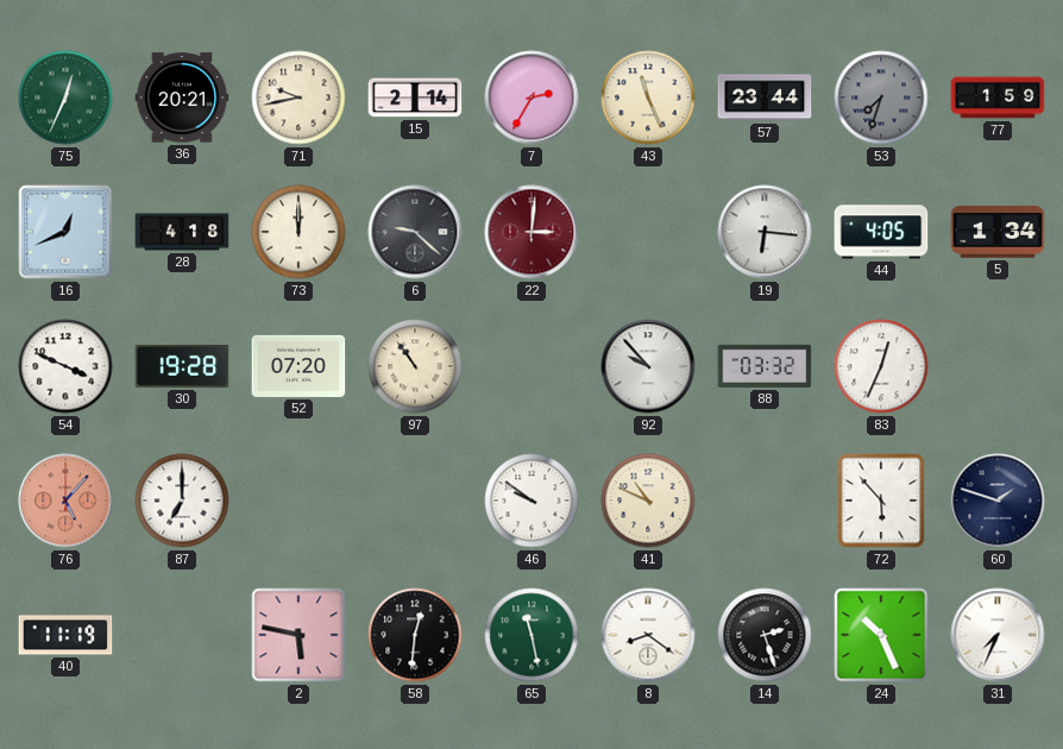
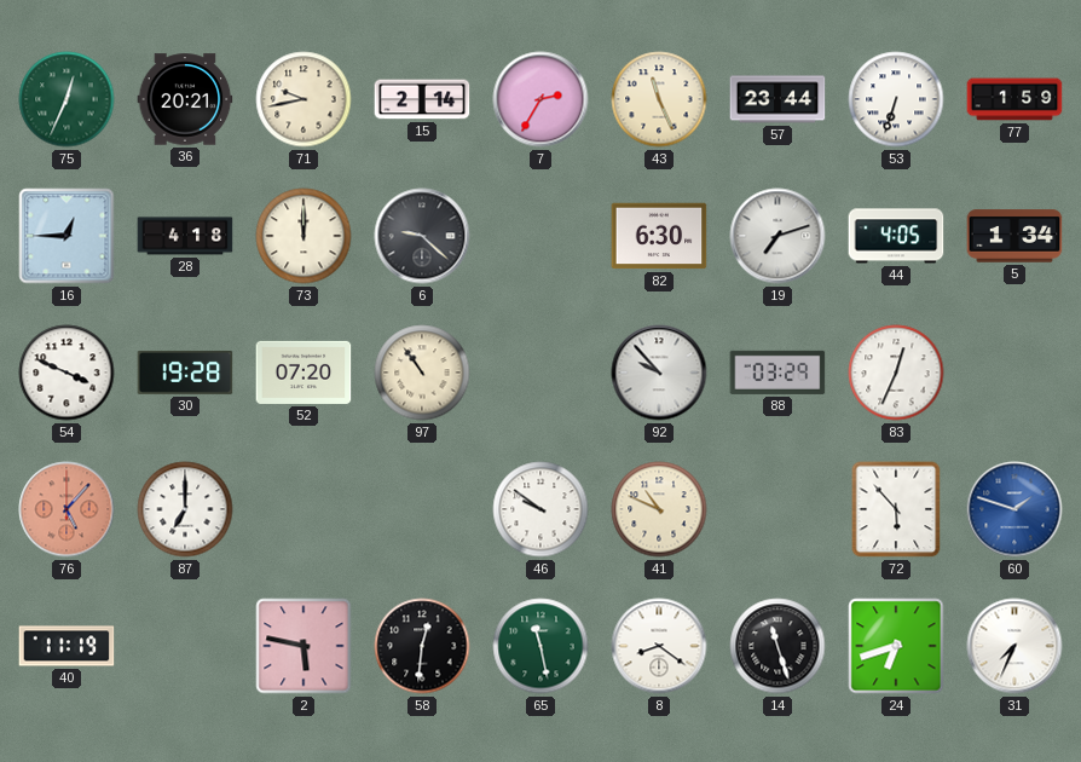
53: 7:33 -> 6:33
53 dial: grey -> white
16: 12:41 -> 12:45
22: 3:01 -> none
82: none -> 6:30
19: 6:16 -> 7:12
88: 03:32 -> 03:29
60 dial: navy -> blue
14: 2:27 -> 11:27
24: 10:26 -> 6:42
